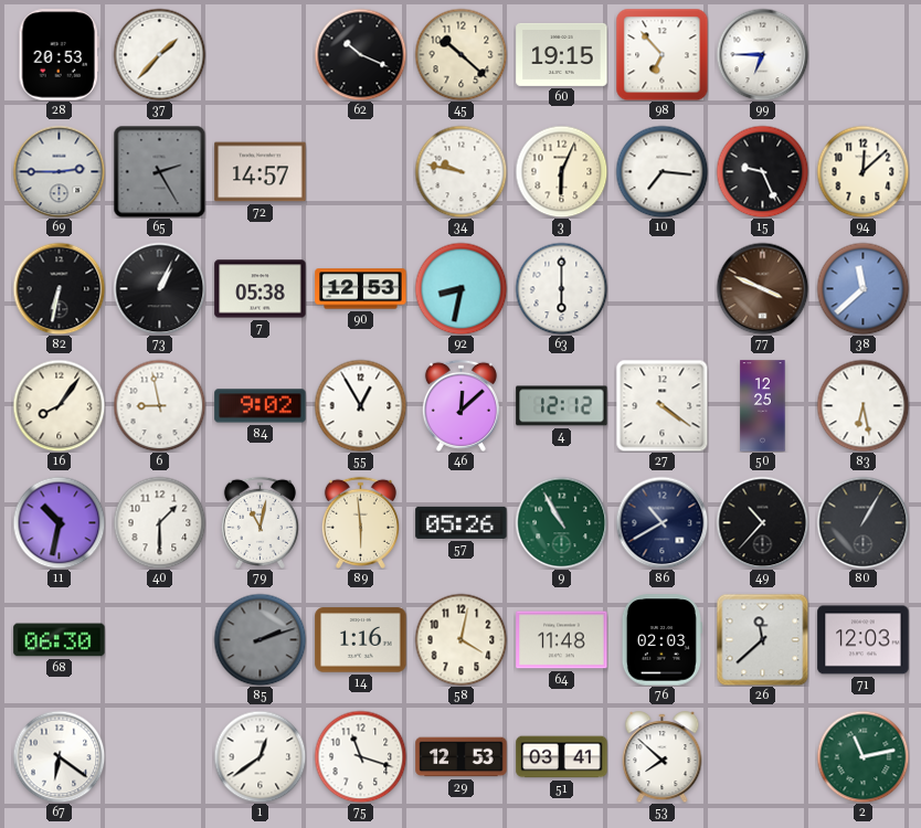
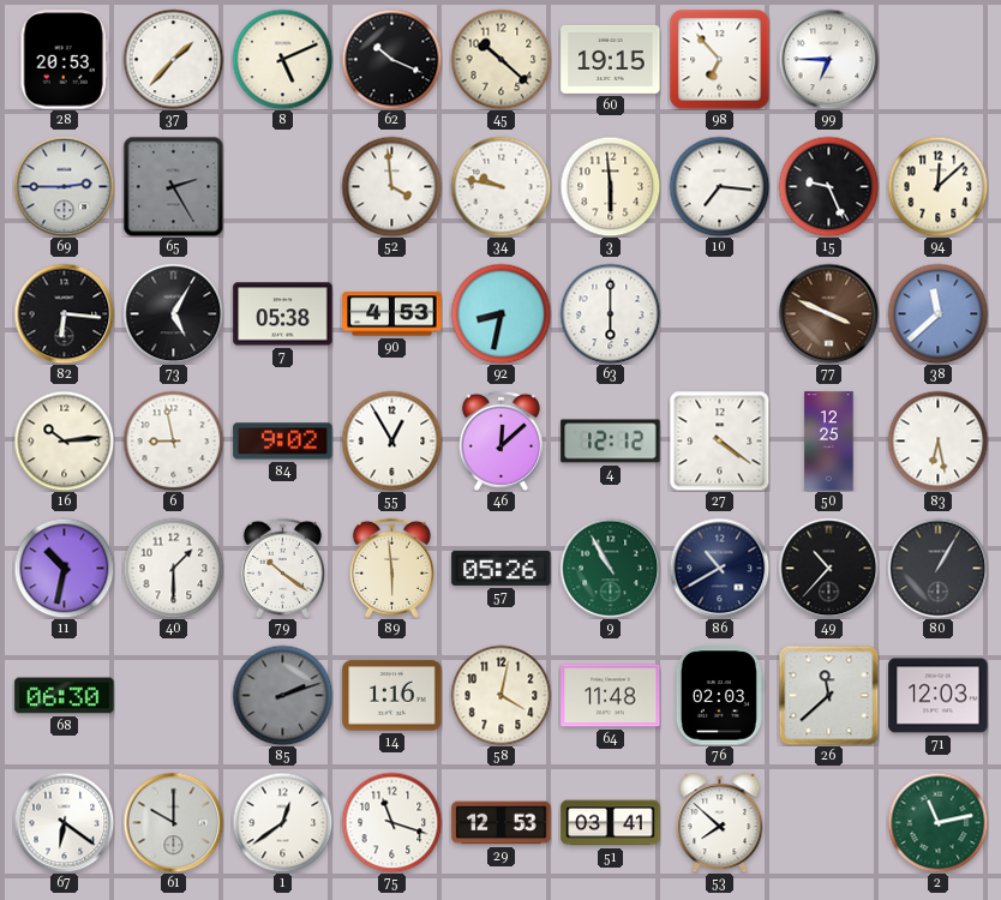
8: none -> 5:11
72: 14:57 -> none
52: none -> 3:59
3: 6:04 -> 5:59
82: 6:32 -> 6:16
73: 1:04 -> 5:05
90: 12:53 -> 4:53
16: 8:06 -> 10:14
79: 11:02 -> 10:21
61: none -> 10:00
